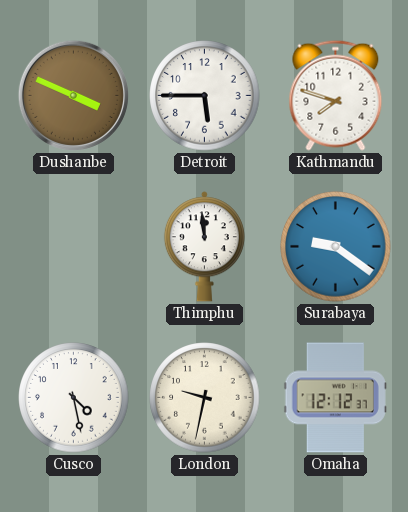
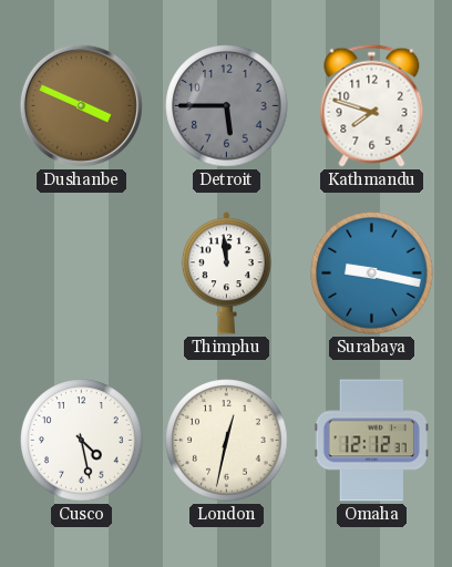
Detroit dial: white -> grey
Surabaya: 9:21 -> 9:17
London: 9:32 -> 12:32
